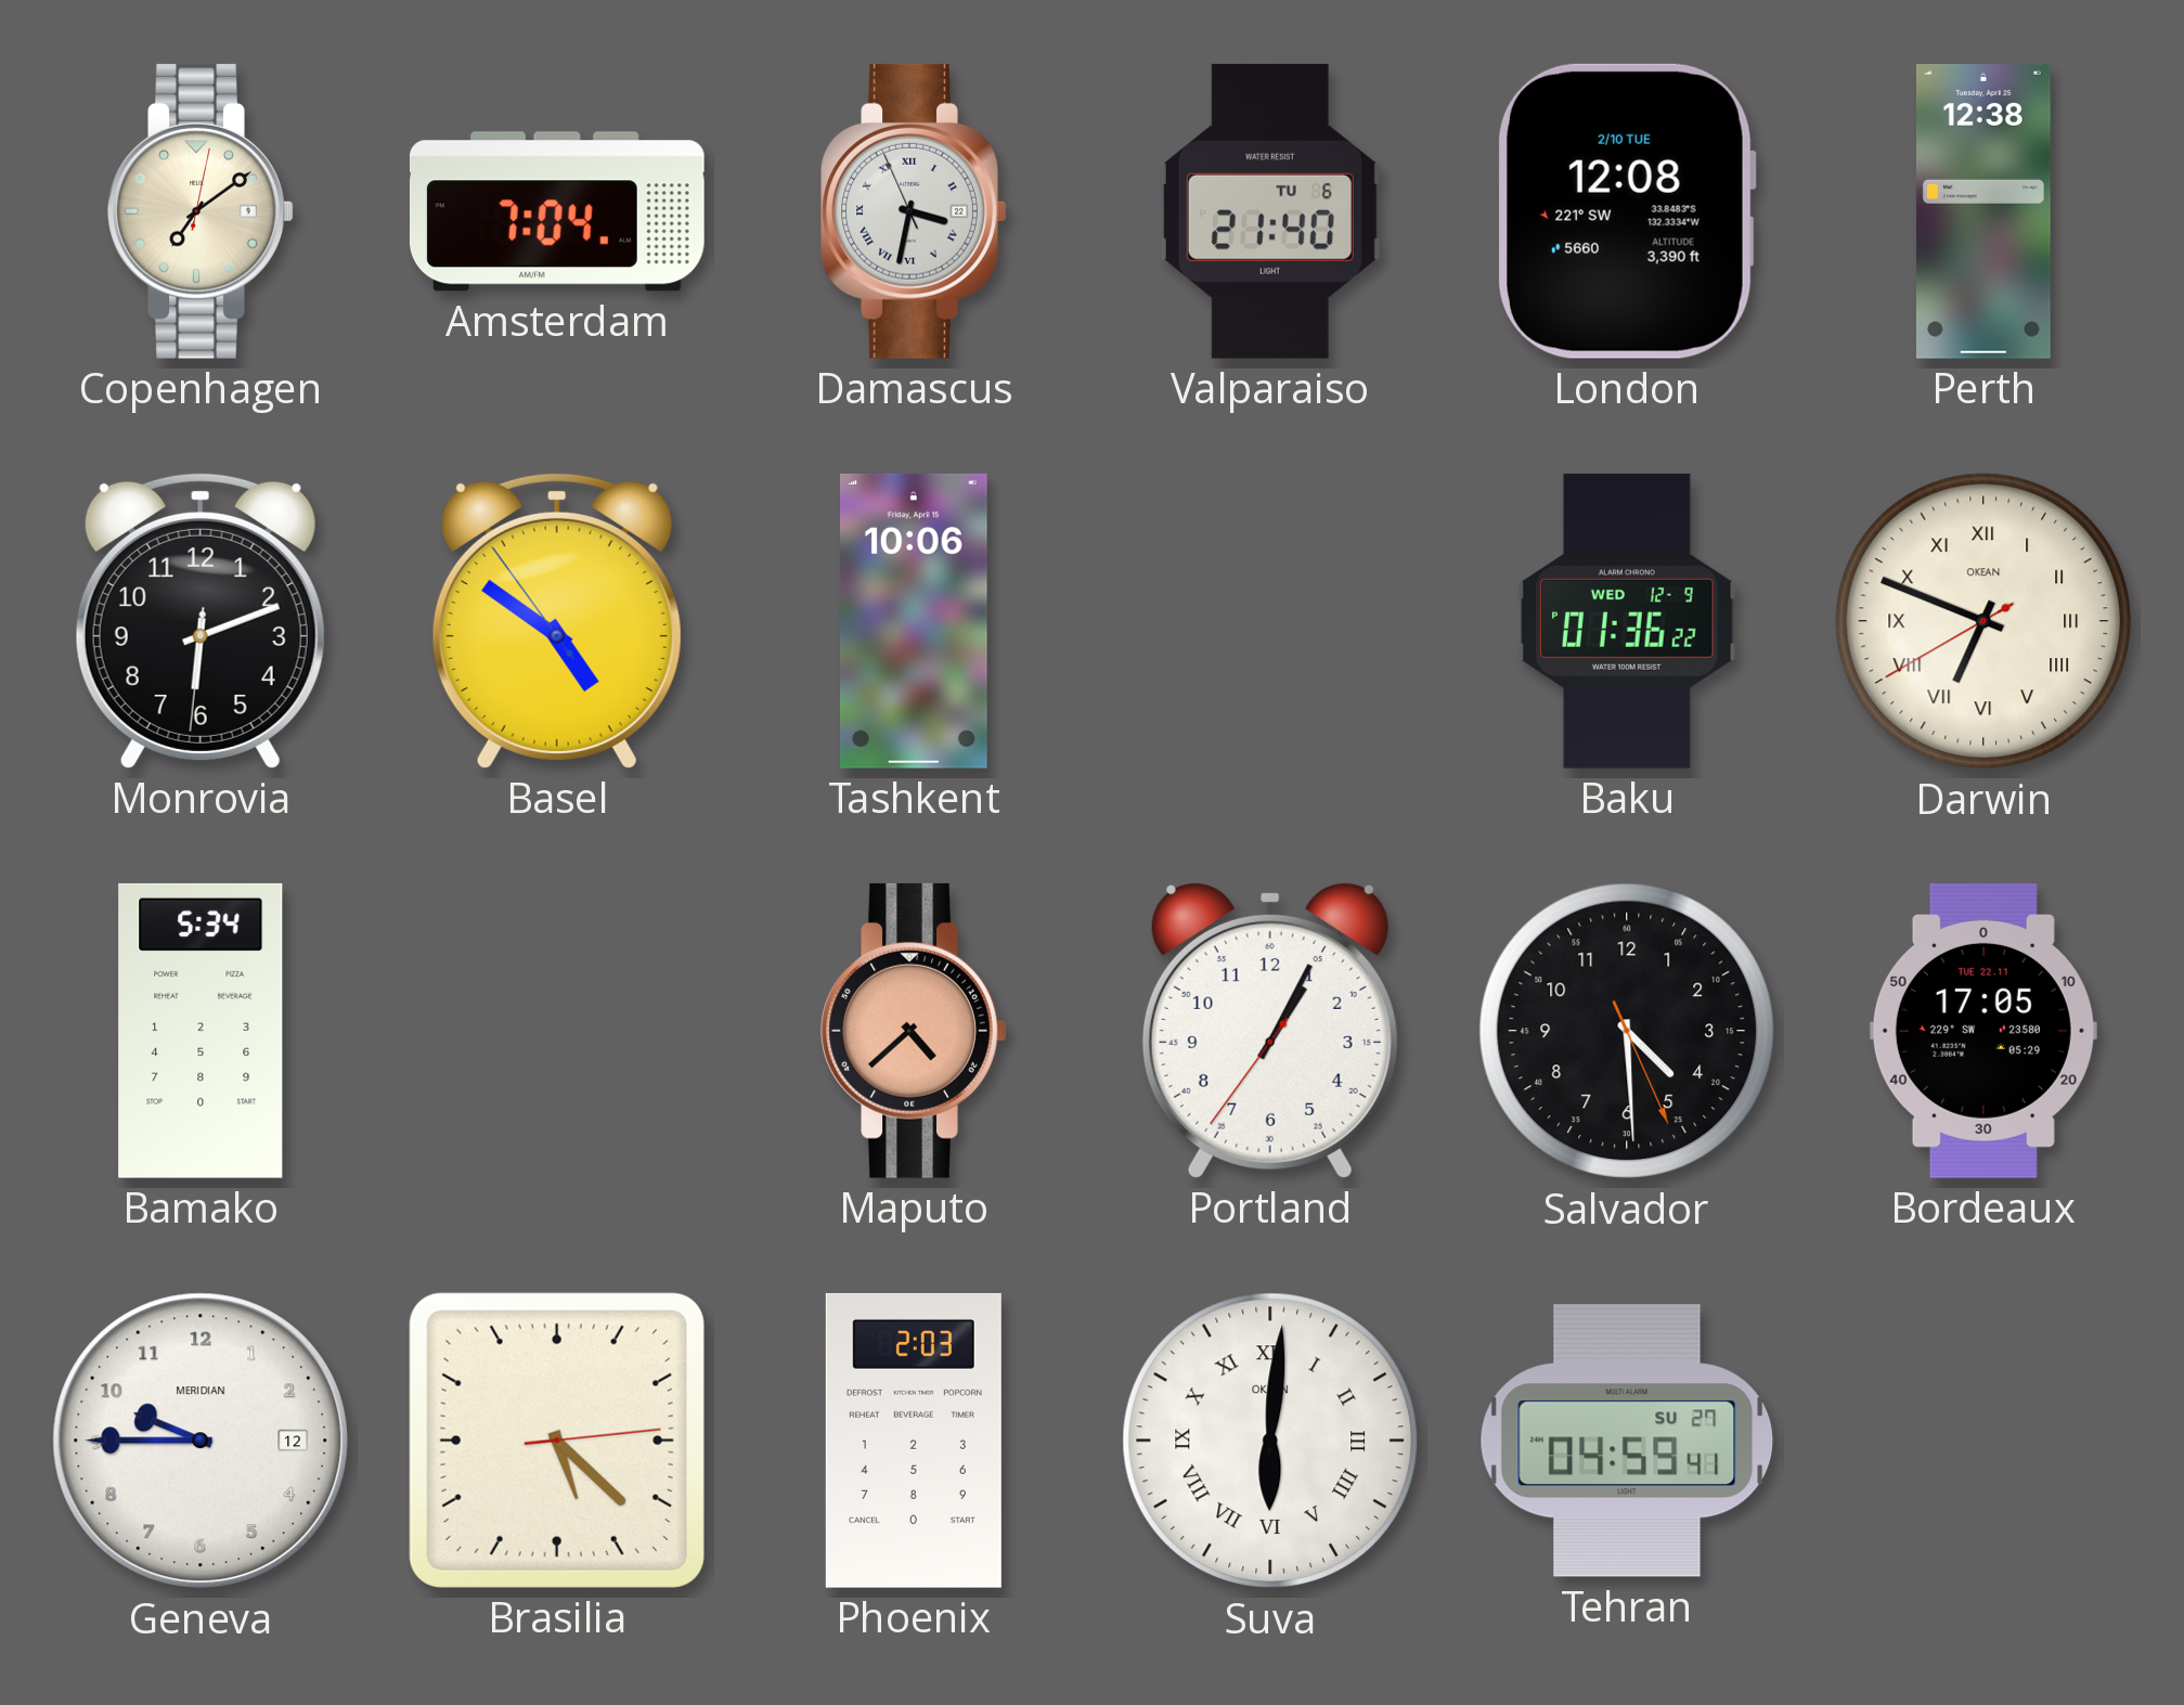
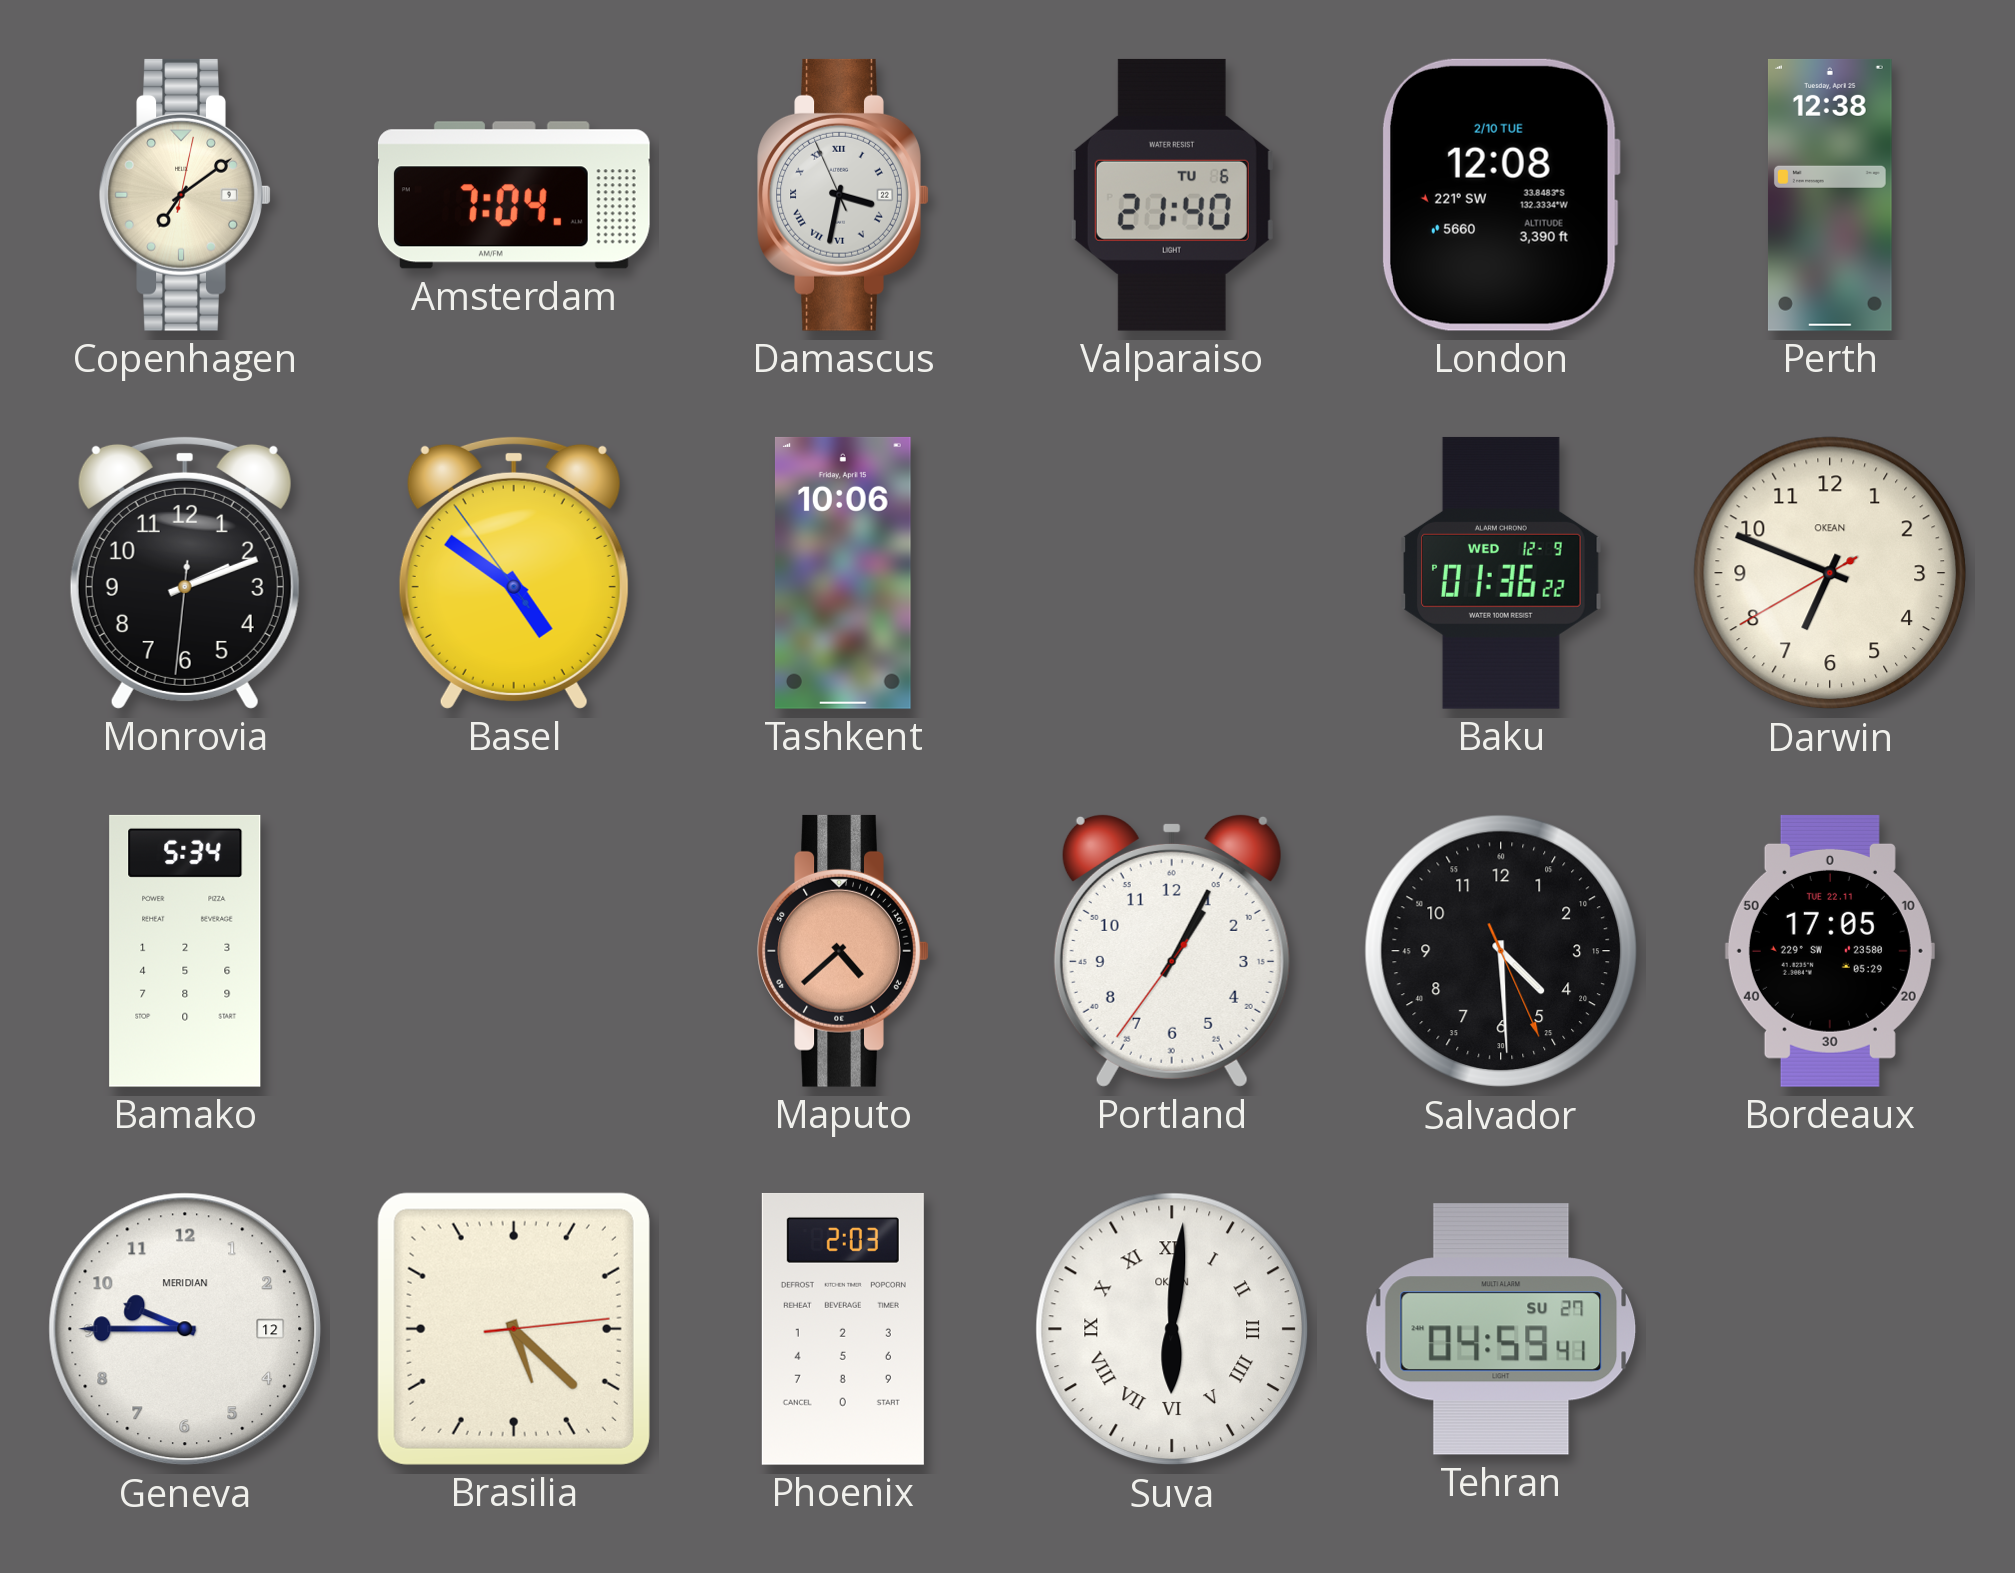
Monrovia: 6:11 -> 2:11
Darwin numerals: Roman -> Arabic
